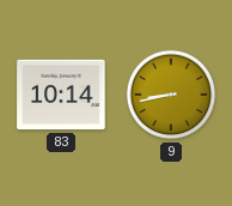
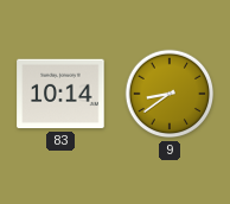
9: 8:43 -> 8:39
